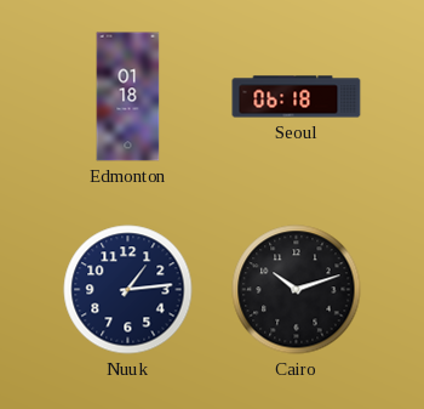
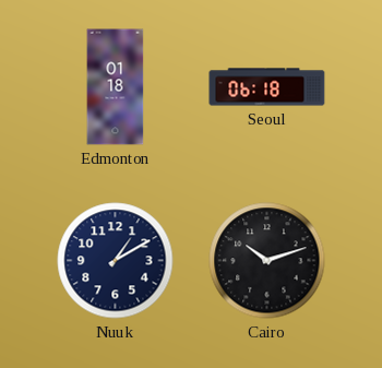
Nuuk: 1:14 -> 1:10
